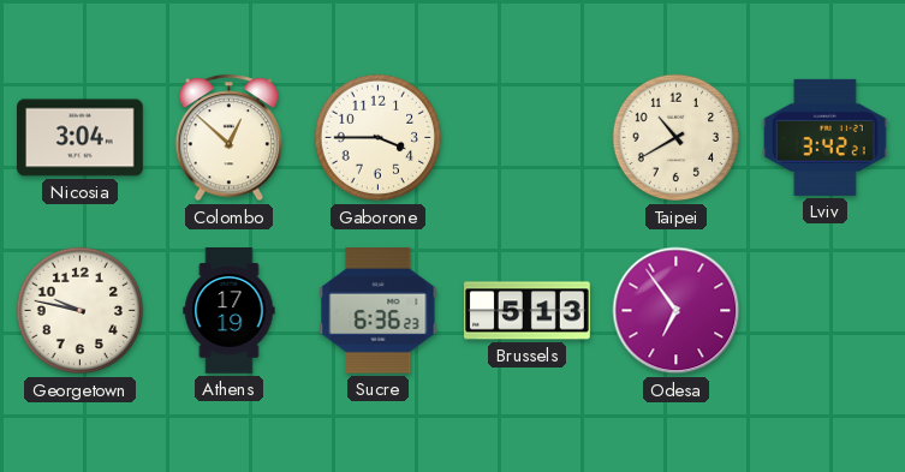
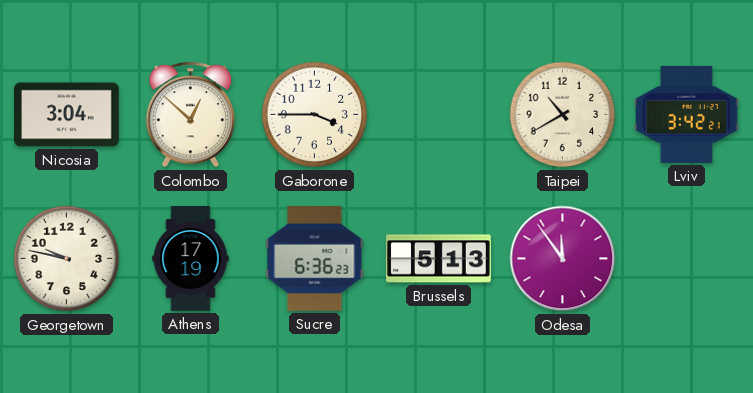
Odesa: 6:54 -> 11:54
